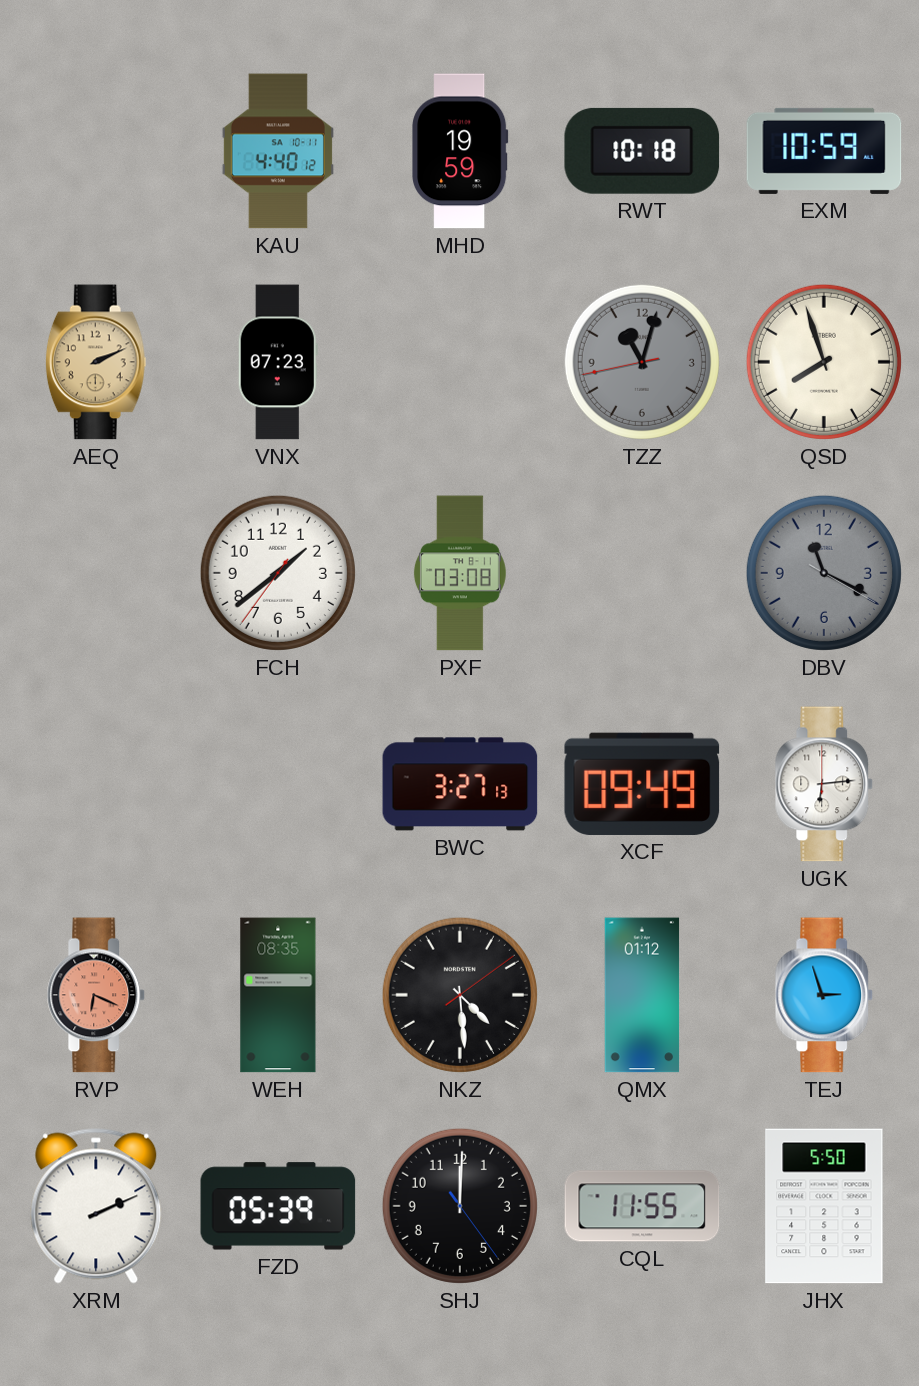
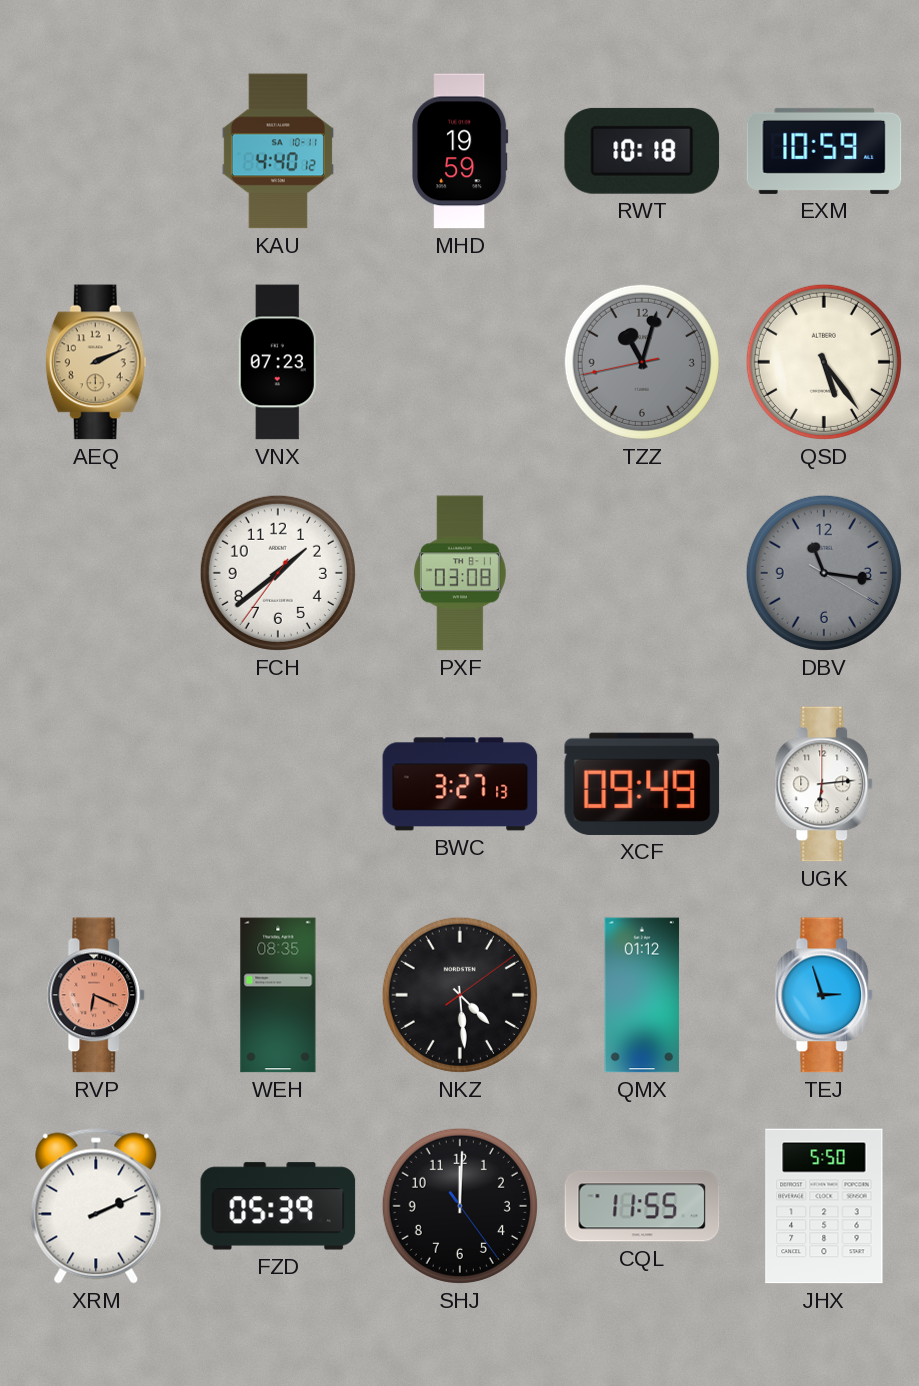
QSD: 7:57 -> 5:24
DBV: 11:19 -> 11:16
